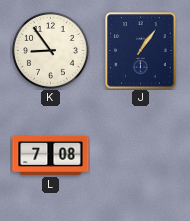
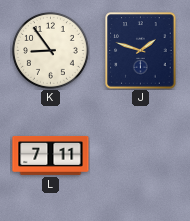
J: 1:06 -> 1:48
L: 7:08 -> 7:11
